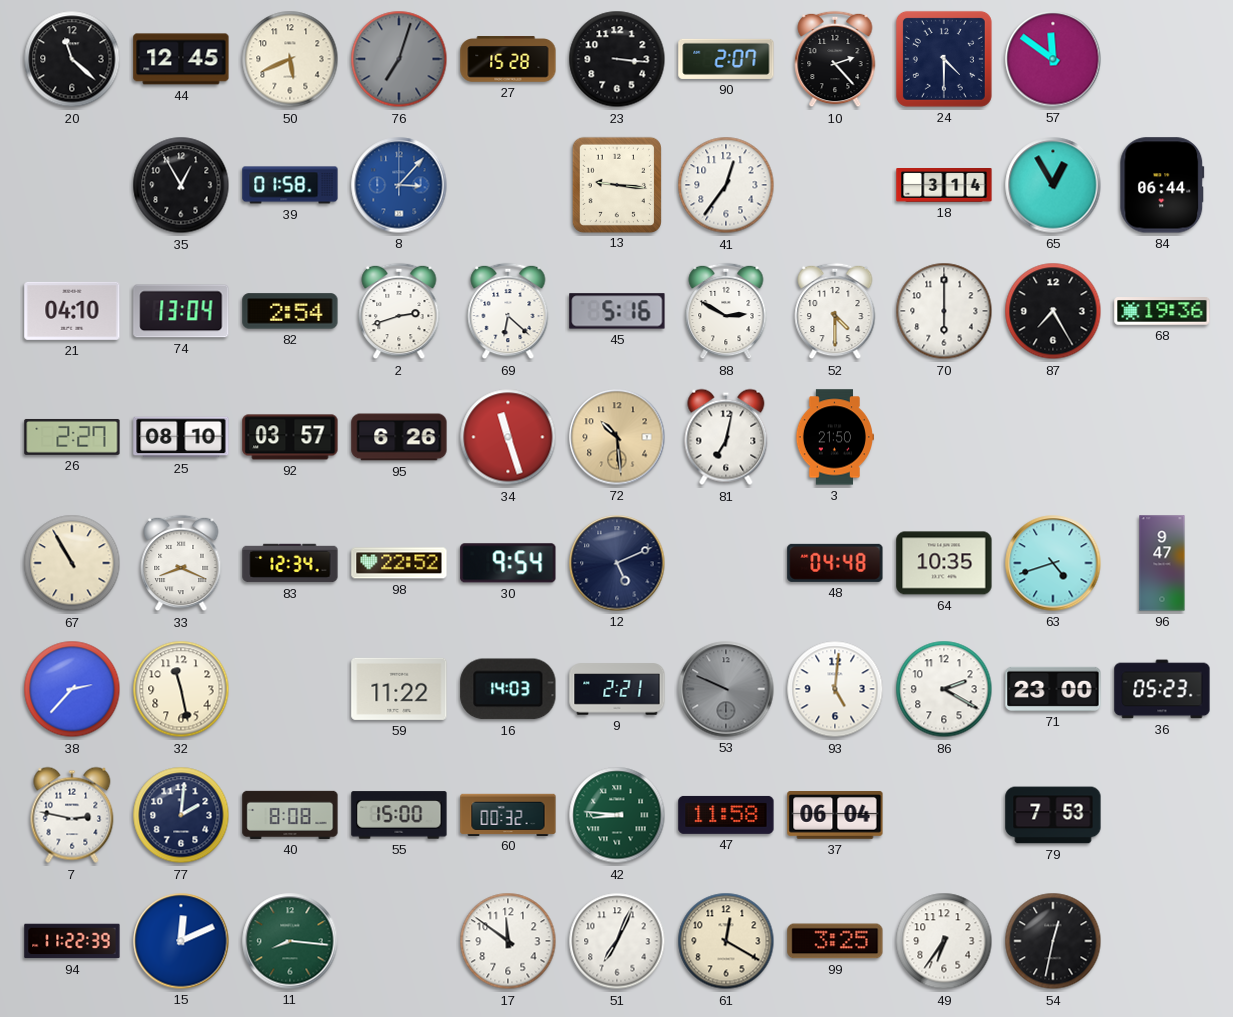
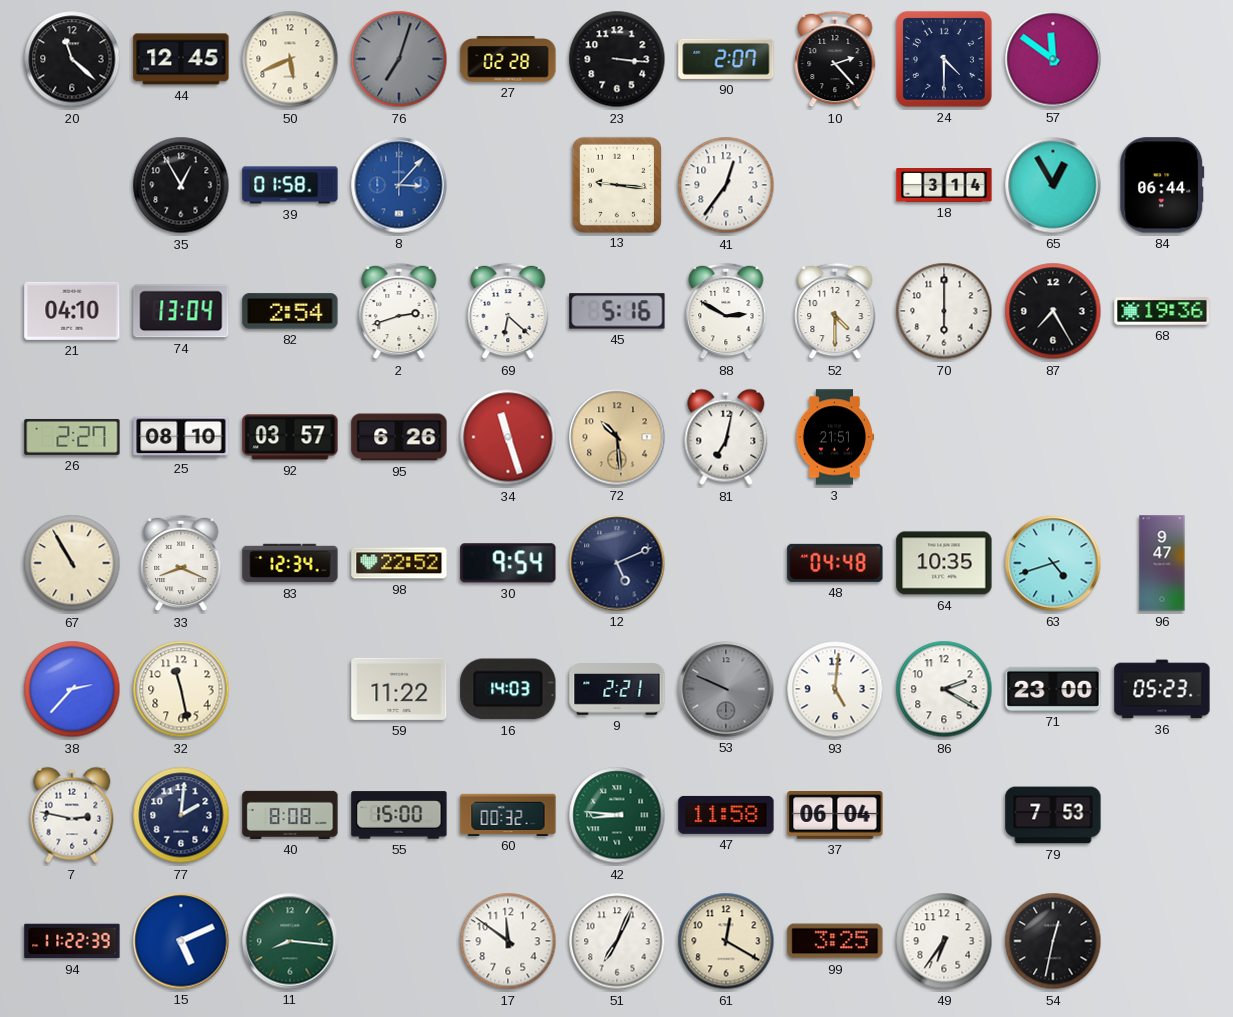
27: 15:28 -> 02:28
3: 21:50 -> 21:51
15: 12:11 -> 5:11
